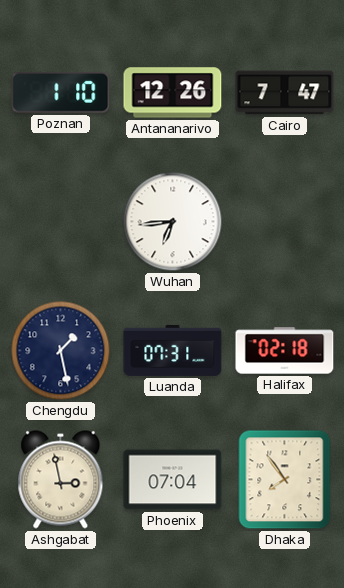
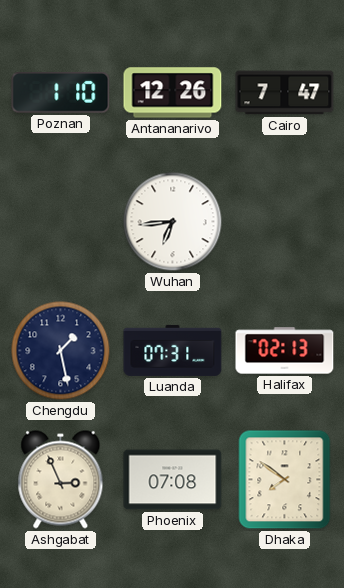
Halifax: 02:18 -> 02:13
Ashgabat: 2:58 -> 2:56
Phoenix: 07:04 -> 07:08
Dhaka: 7:54 -> 7:51
